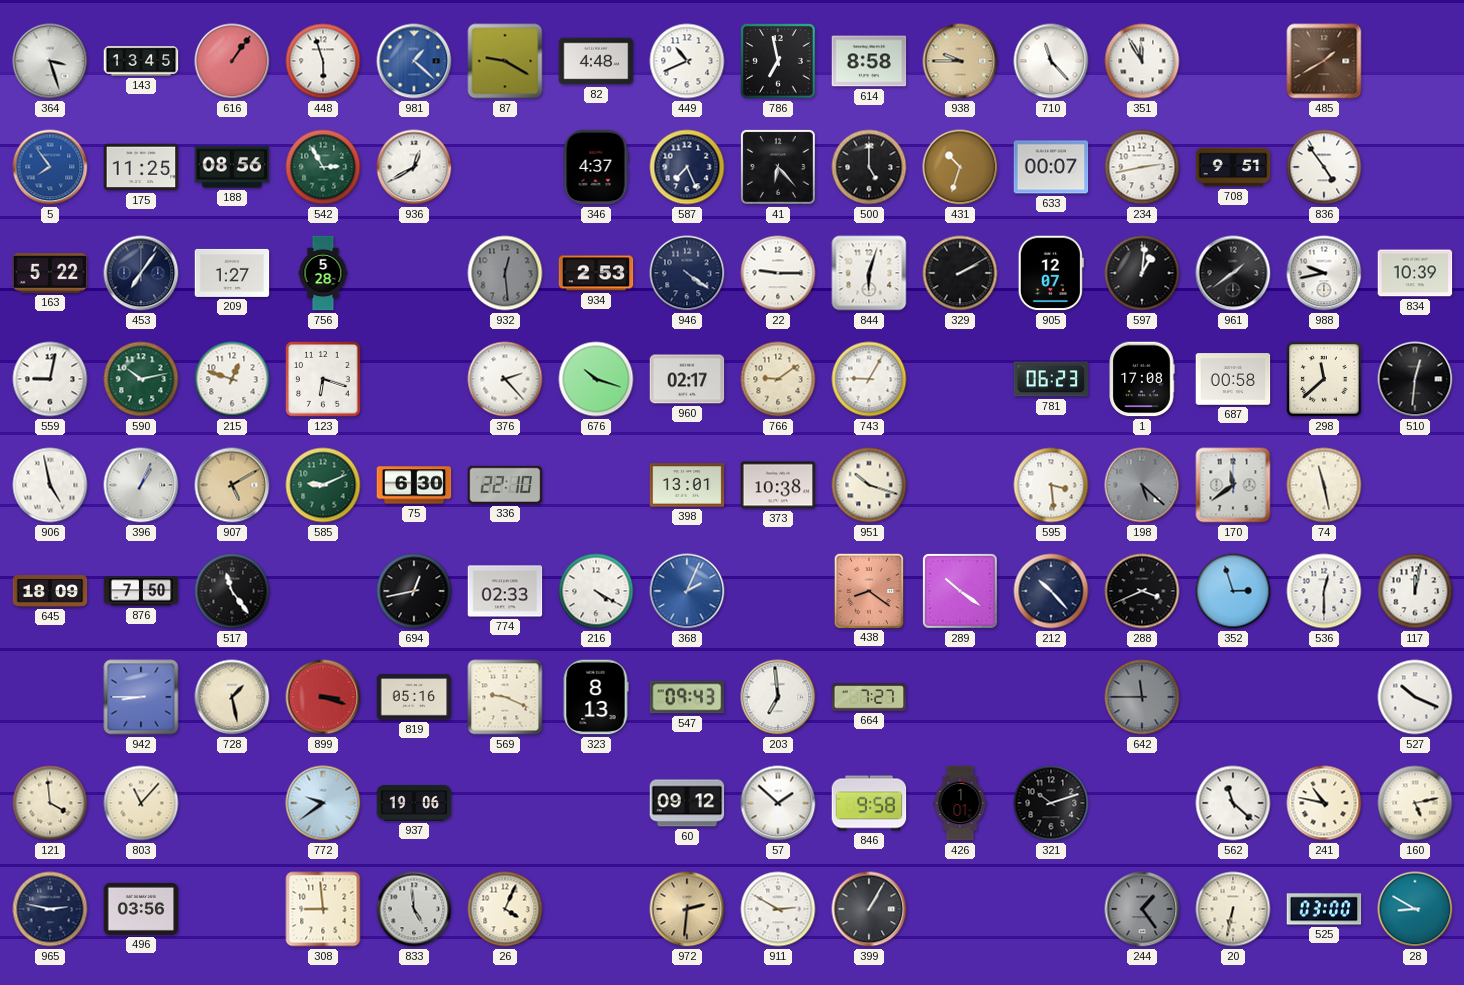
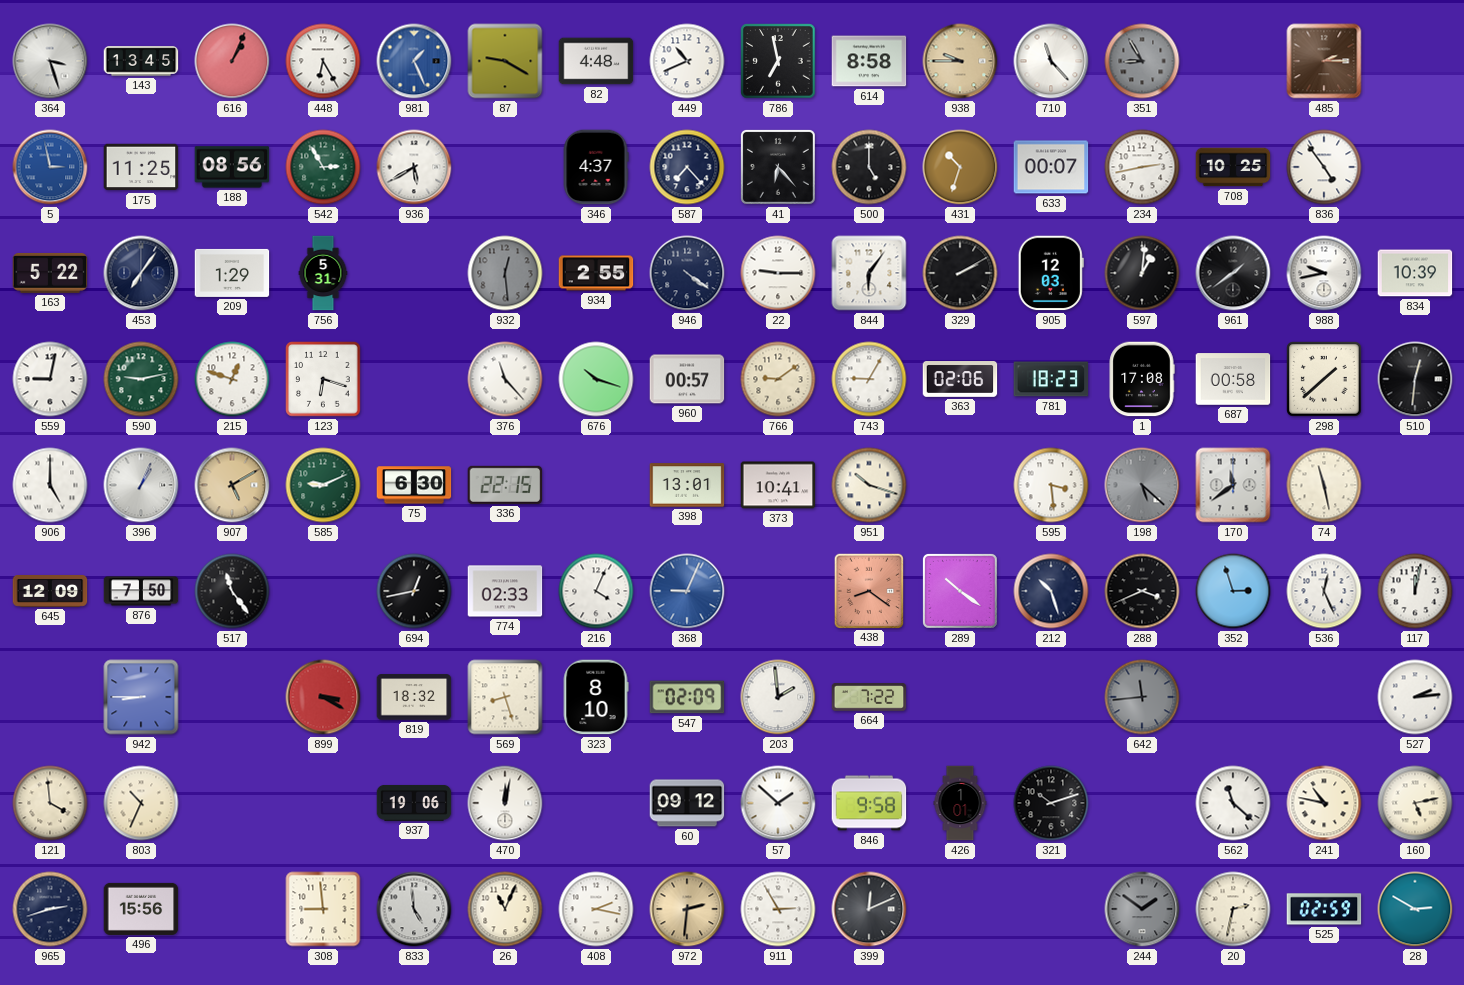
616: 1:06 -> 1:04
448: 5:57 -> 6:25
981: 1:22 -> 1:26
351: 11:55 -> 8:55
351 dial: white -> grey
485: 1:40 -> 2:15
5: 7:54 -> 2:58
936: 12:40 -> 5:40
587: 7:26 -> 7:23
708: 9:51 -> 10:25
209: 1:27 -> 1:29
756: 5:28 -> 5:31
934: 2:53 -> 2:55
844: 6:03 -> 6:06
905: 12:07 -> 12:03
590: 10:13 -> 9:13
376: 2:23 -> 11:23
960: 02:17 -> 00:57
363: none -> 02:06
781: 06:23 -> 18:23
298: 11:38 -> 1:38
906: 4:58 -> 5:00
336: 22:10 -> 22:15
373: 10:38 -> 10:41
645: 18:09 -> 12:09
216: 4:20 -> 4:04
368: 2:04 -> 9:04
212: 10:23 -> 10:27
536: 12:30 -> 12:26
728: 1:28 -> none
899: 3:18 -> 3:20
819: 05:16 -> 18:32
569: 9:19 -> 8:27
323: 8:13 -> 8:10
547: 09:43 -> 02:09
203: 6:59 -> 1:59
664: 7:27 -> 7:22
642: 11:45 -> 11:44
527: 10:19 -> 2:14
803: 11:07 -> 10:34
772: 9:39 -> none
470: none -> 12:02
965: 2:47 -> 2:42
496: 03:56 -> 15:56
26: 4:04 -> 11:04
408: none -> 2:17
911: 2:50 -> 2:55
399: 1:05 -> 12:11
244: 1:24 -> 1:51
20: 6:32 -> 2:32
525: 03:00 -> 02:59
28: 8:50 -> 2:50
